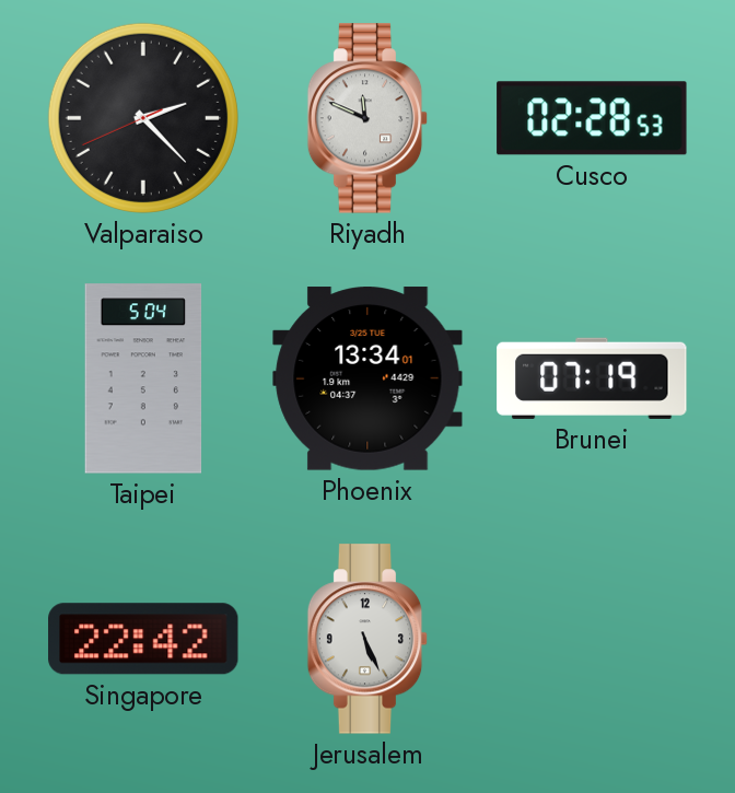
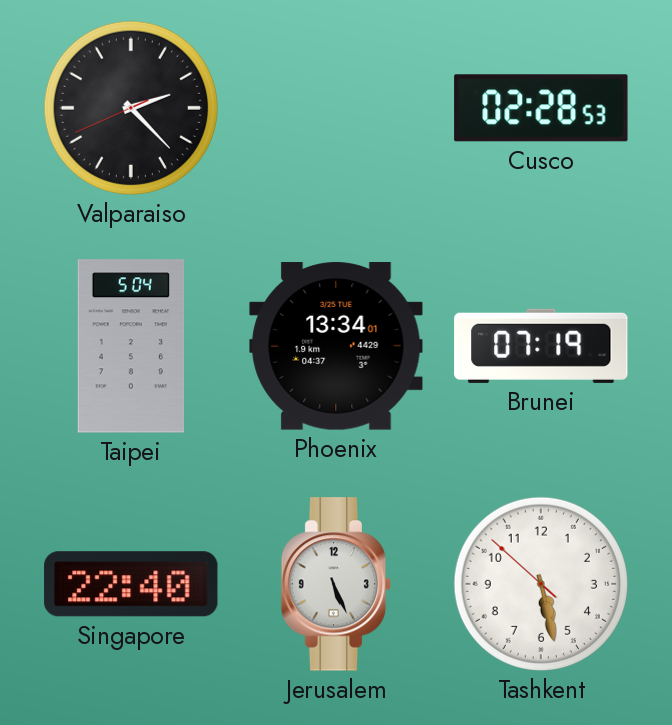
Riyadh: 11:49 -> none
Singapore: 22:42 -> 22:40
Tashkent: none -> 5:27
